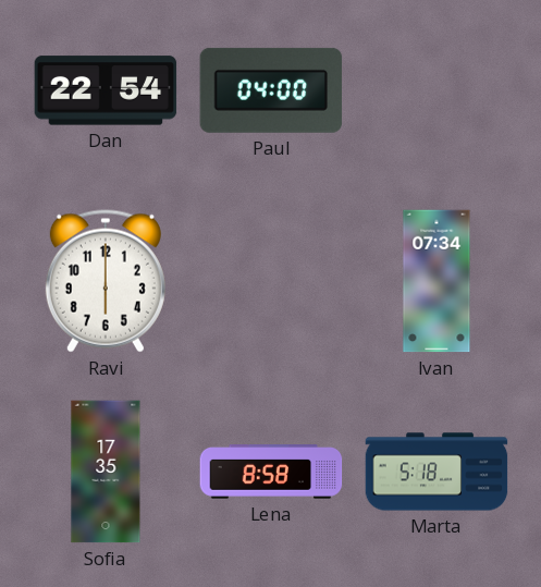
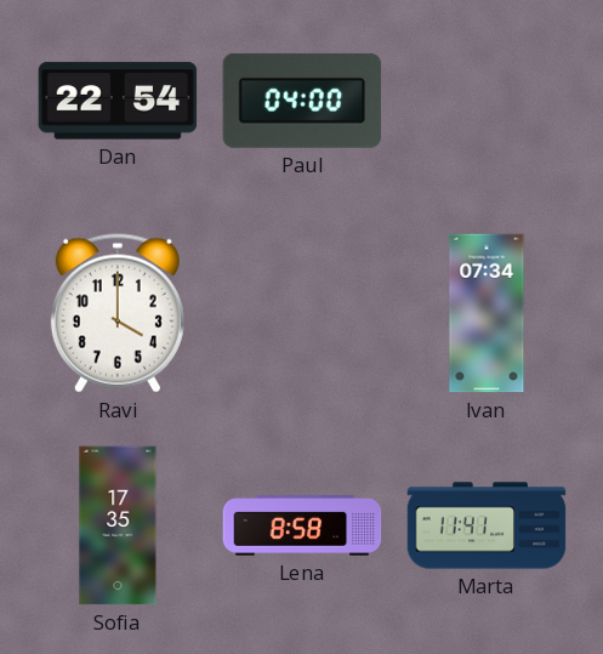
Ravi: 6:00 -> 4:00
Marta: 5:18 -> 11:41
